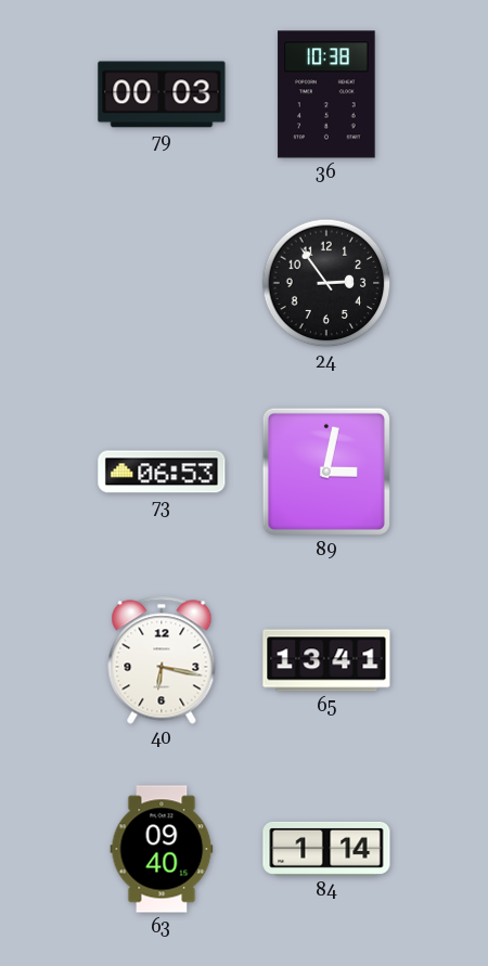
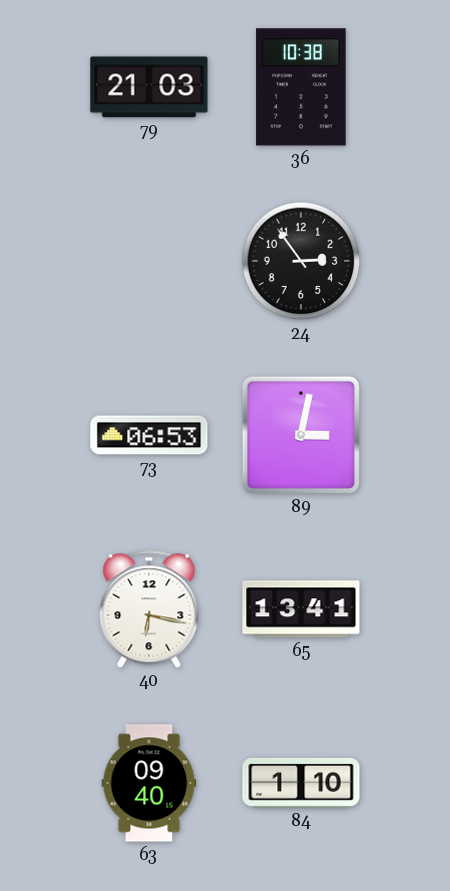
79: 00:03 -> 21:03
84: 1:14 -> 1:10
